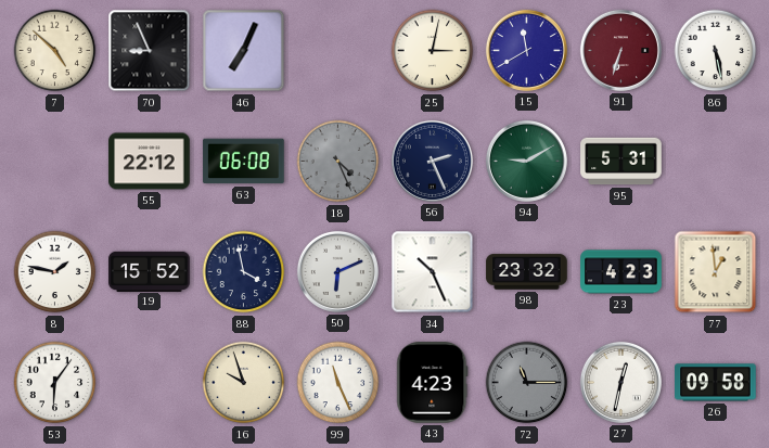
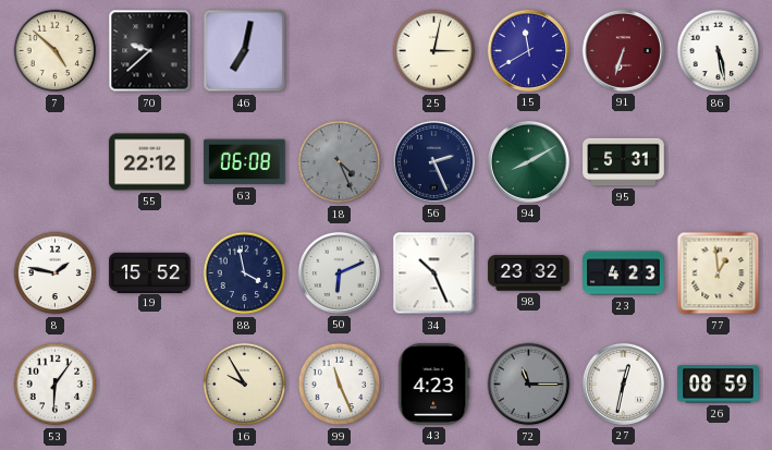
70: 8:56 -> 9:38
46: 7:04 -> 7:02
94: 9:10 -> 8:10
16: 9:57 -> 9:55
26: 09:58 -> 08:59
